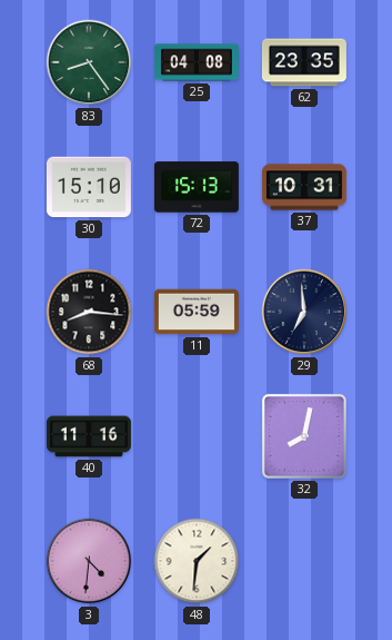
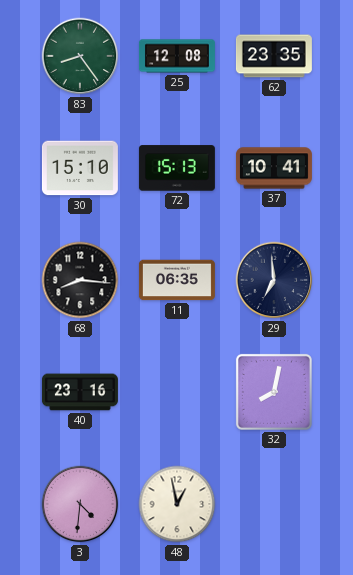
25: 04:08 -> 12:08
37: 10:31 -> 10:41
11: 05:59 -> 06:35
40: 11:16 -> 23:16
48: 1:31 -> 12:58
